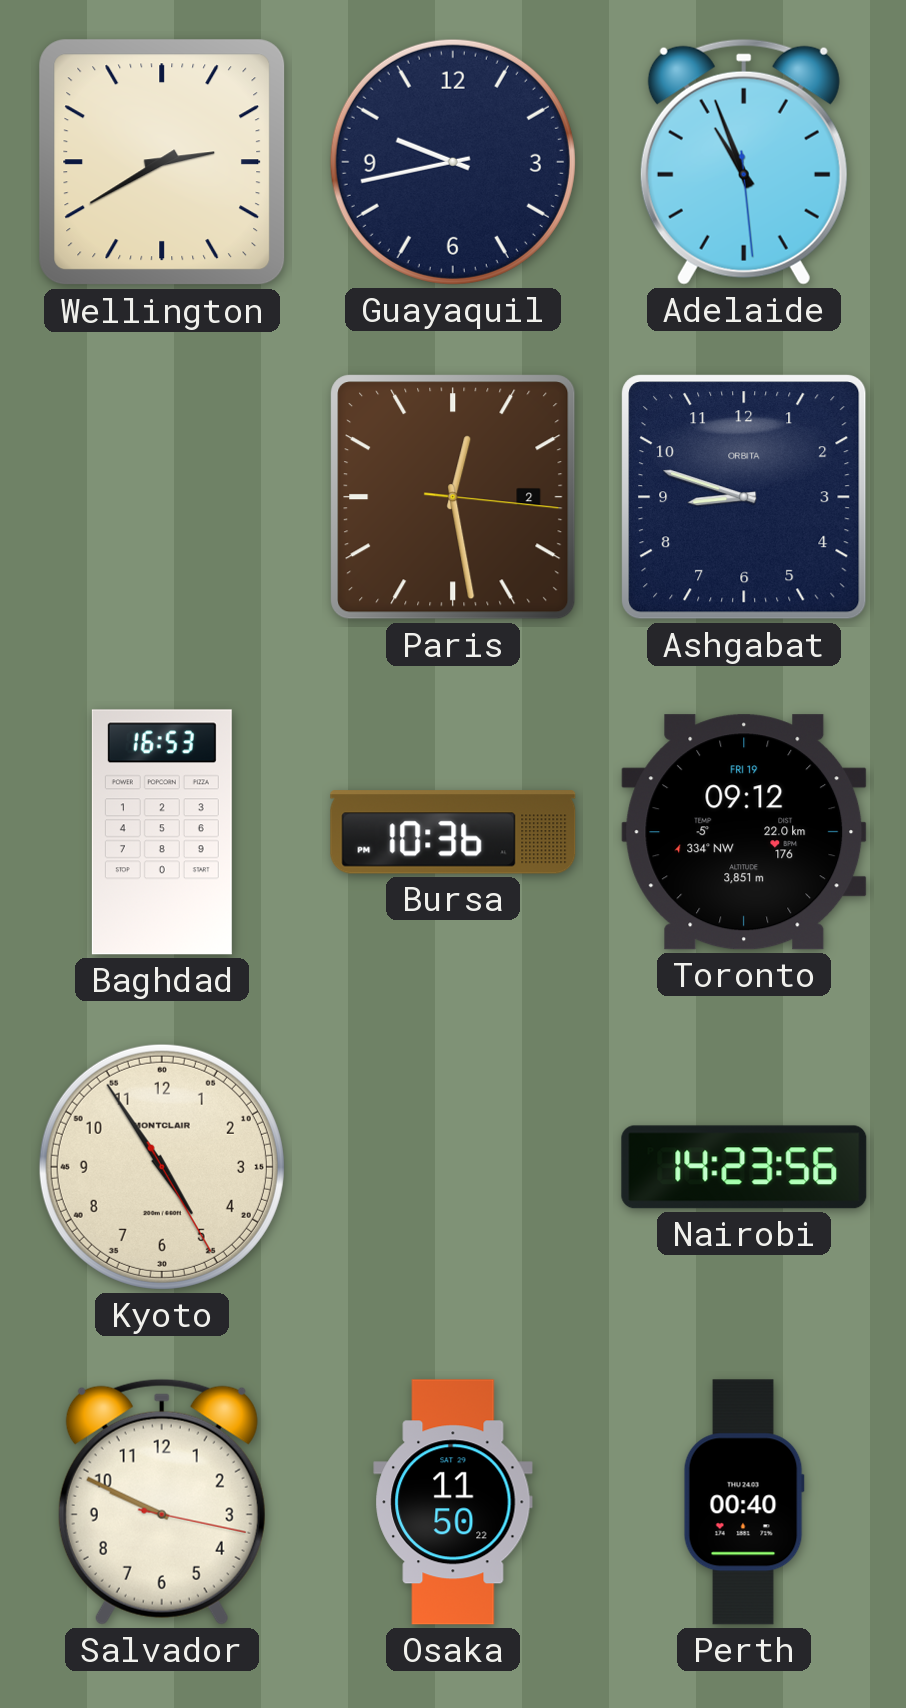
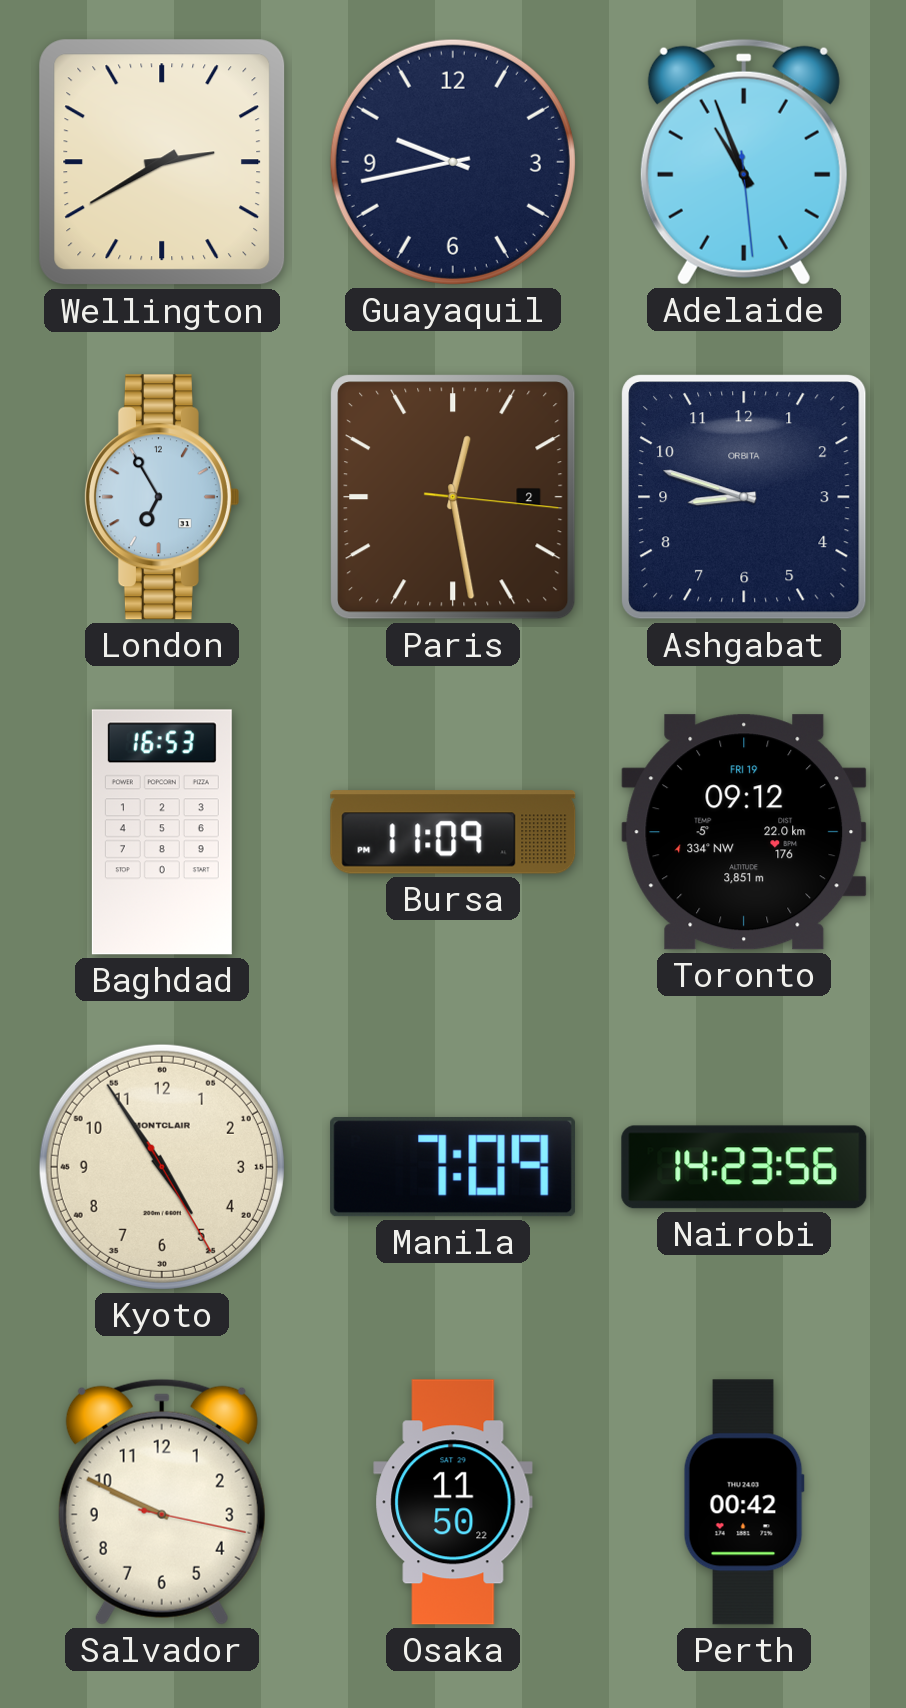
London: none -> 6:55
Bursa: 10:36 -> 11:09
Manila: none -> 7:09
Perth: 00:40 -> 00:42
